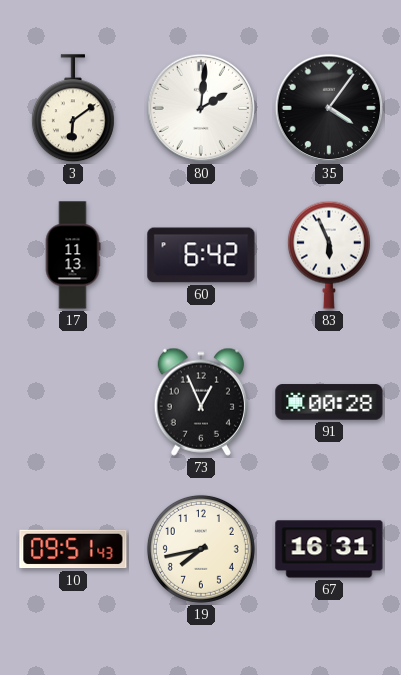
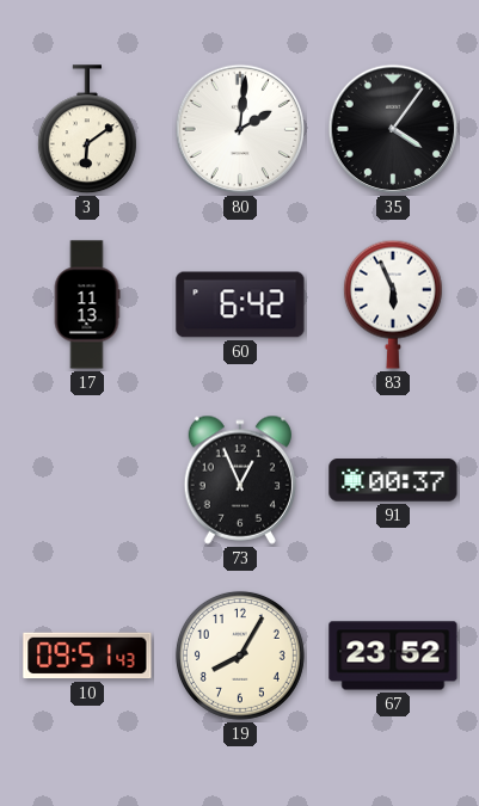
91: 00:28 -> 00:37
19: 7:43 -> 8:05
67: 16:31 -> 23:52
